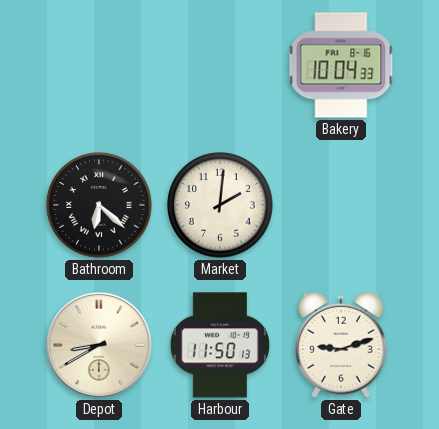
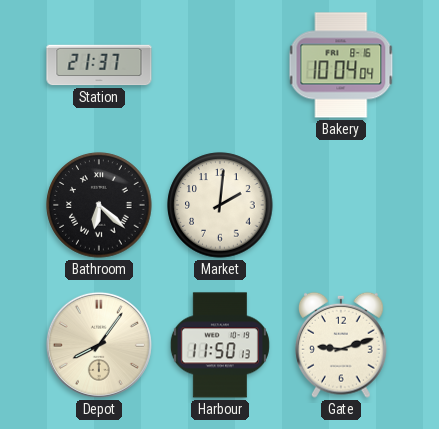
Station: none -> 21:37
Bakery: 10:04:33 -> 10:04:04
Depot: 8:40 -> 8:06
